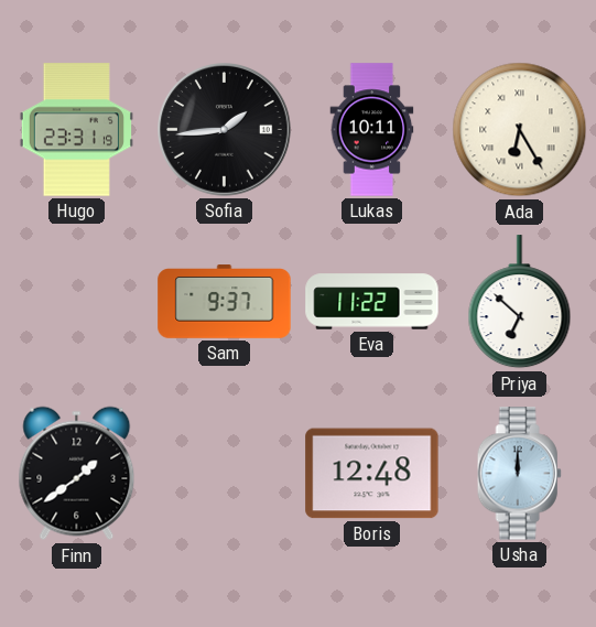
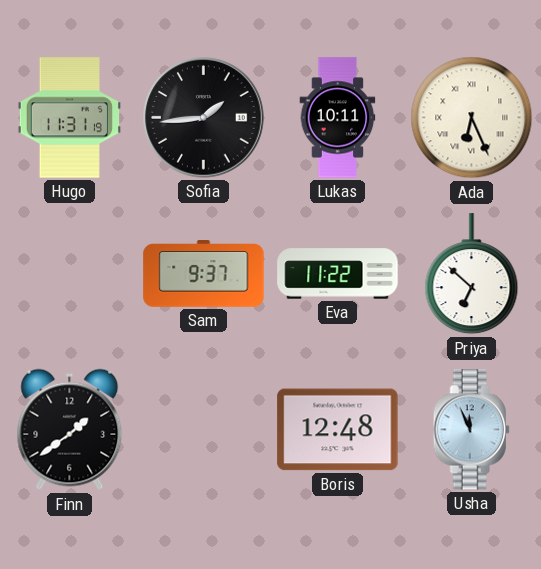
Hugo: 23:31 -> 11:31
Ada: 6:25 -> 6:26
Usha: 12:00 -> 11:56
